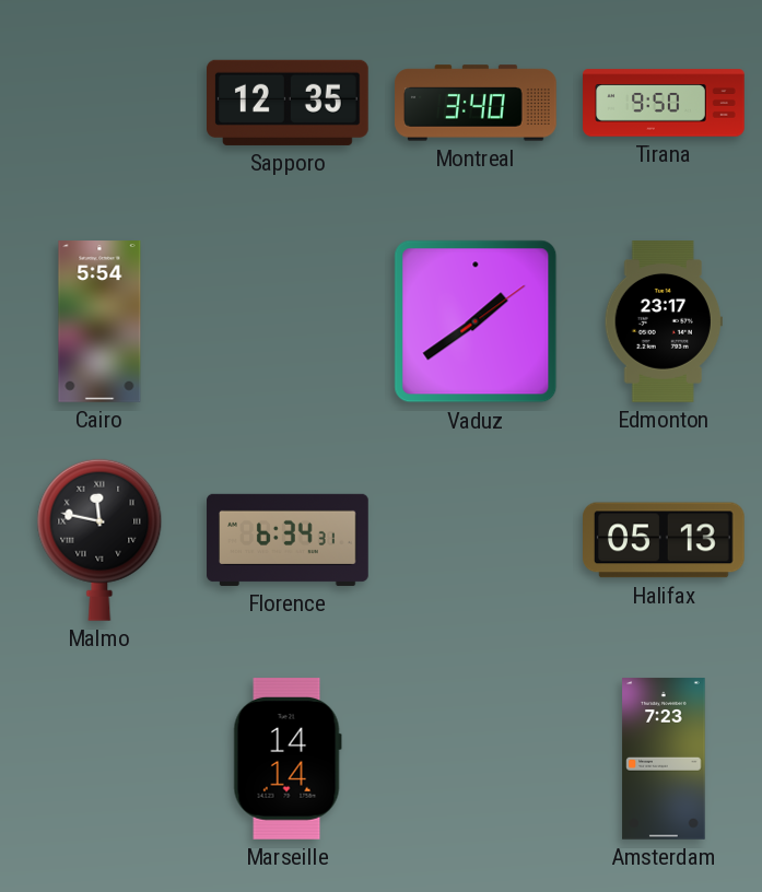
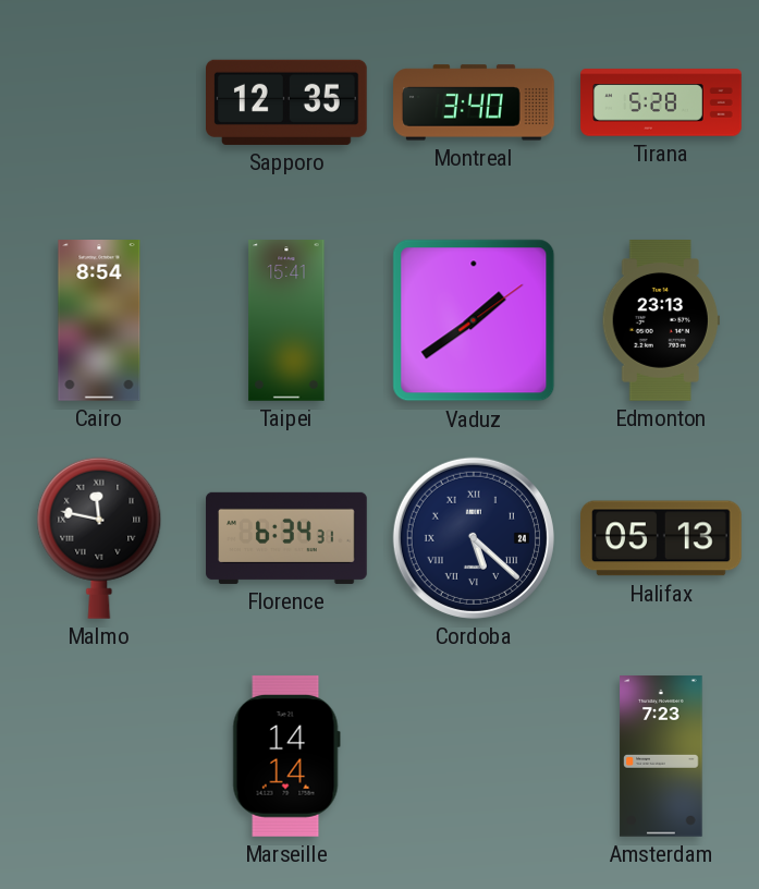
Tirana: 9:50 -> 5:28
Cairo: 5:54 -> 8:54
Taipei: none -> 15:41
Edmonton: 23:17 -> 23:13
Cordoba: none -> 5:22
